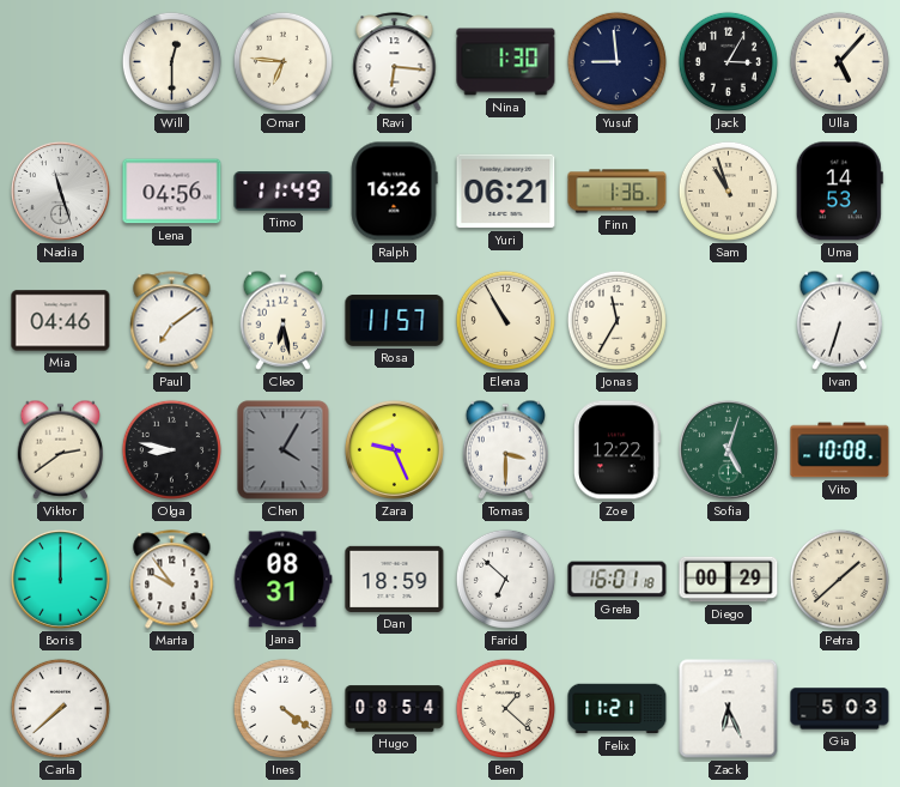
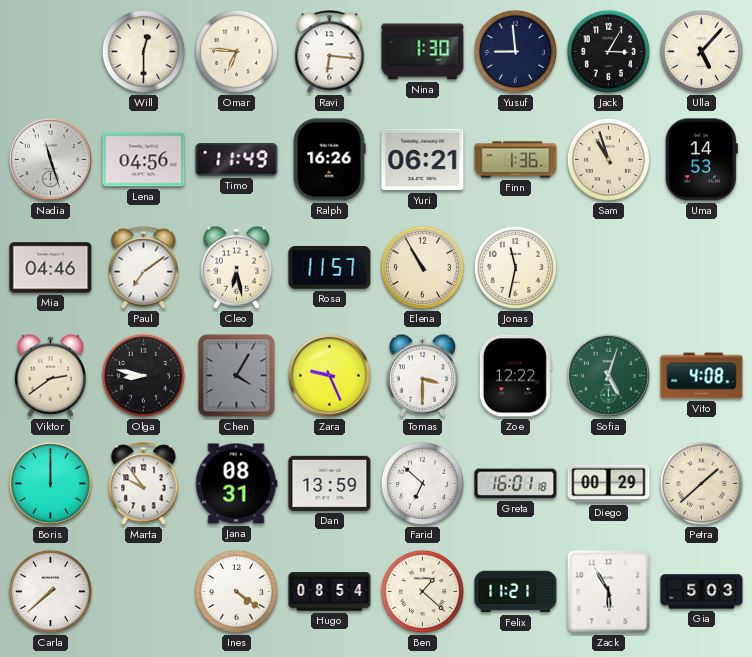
Jonas: 11:35 -> 11:32
Ivan: 6:33 -> none
Vito: 10:08 -> 4:08
Dan: 18:59 -> 13:59
Zack: 6:26 -> 5:55
